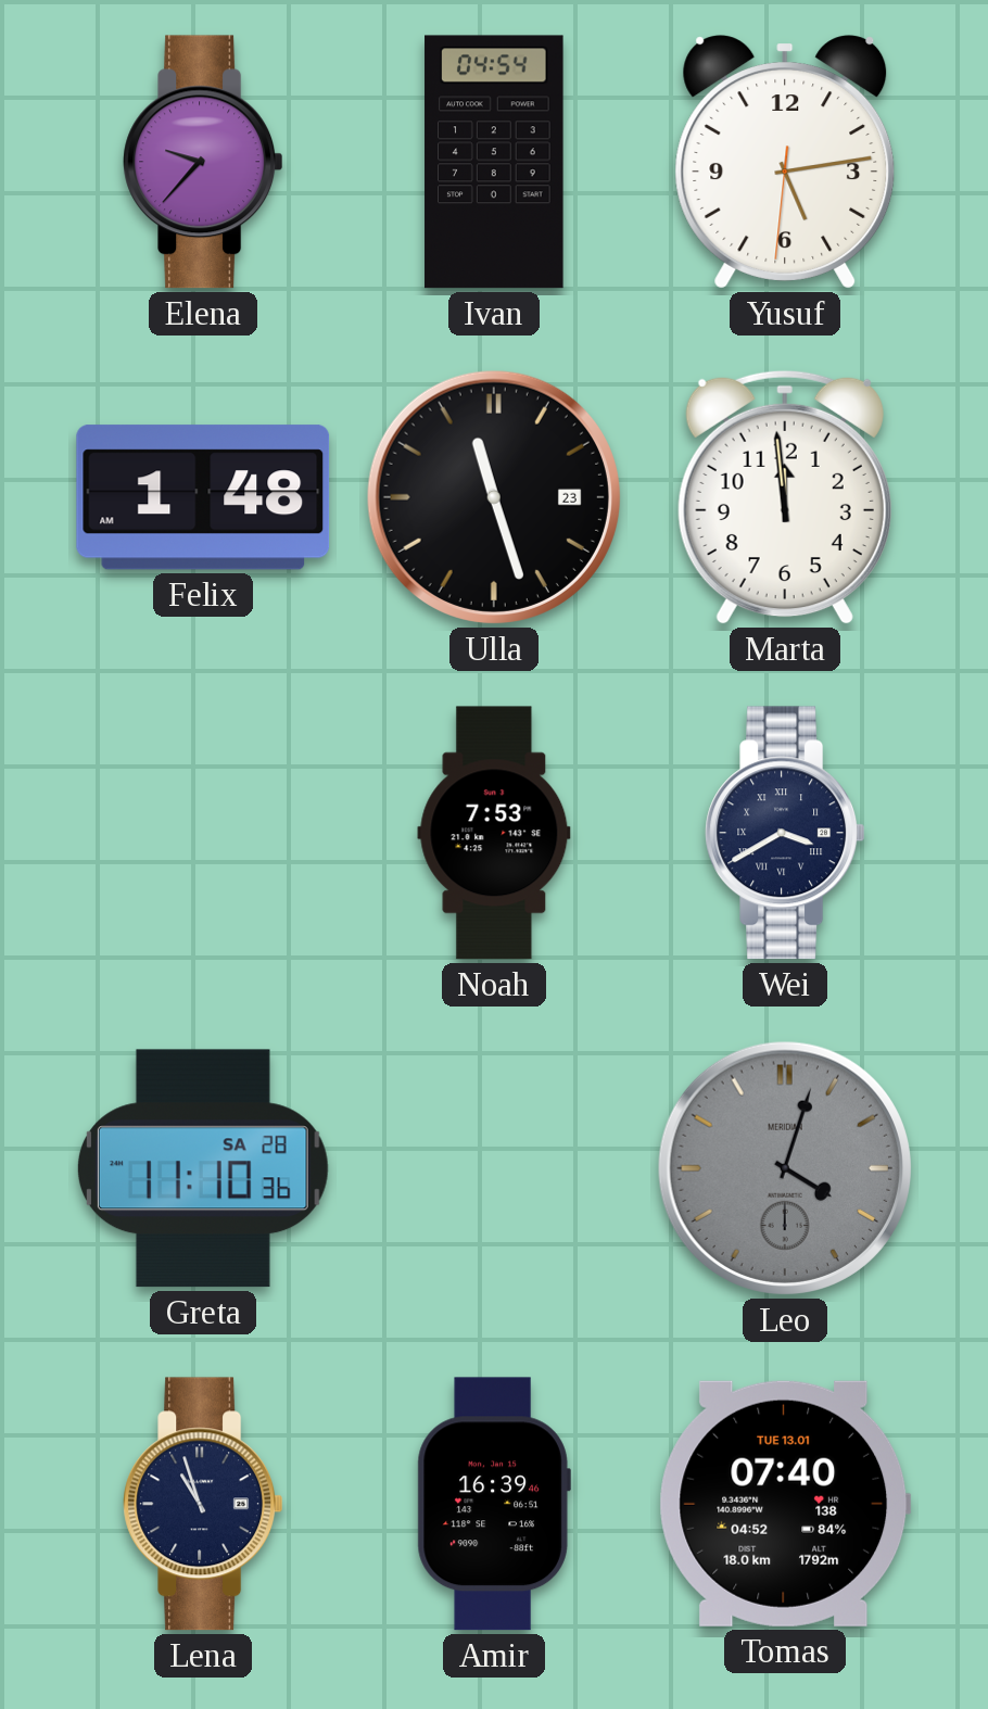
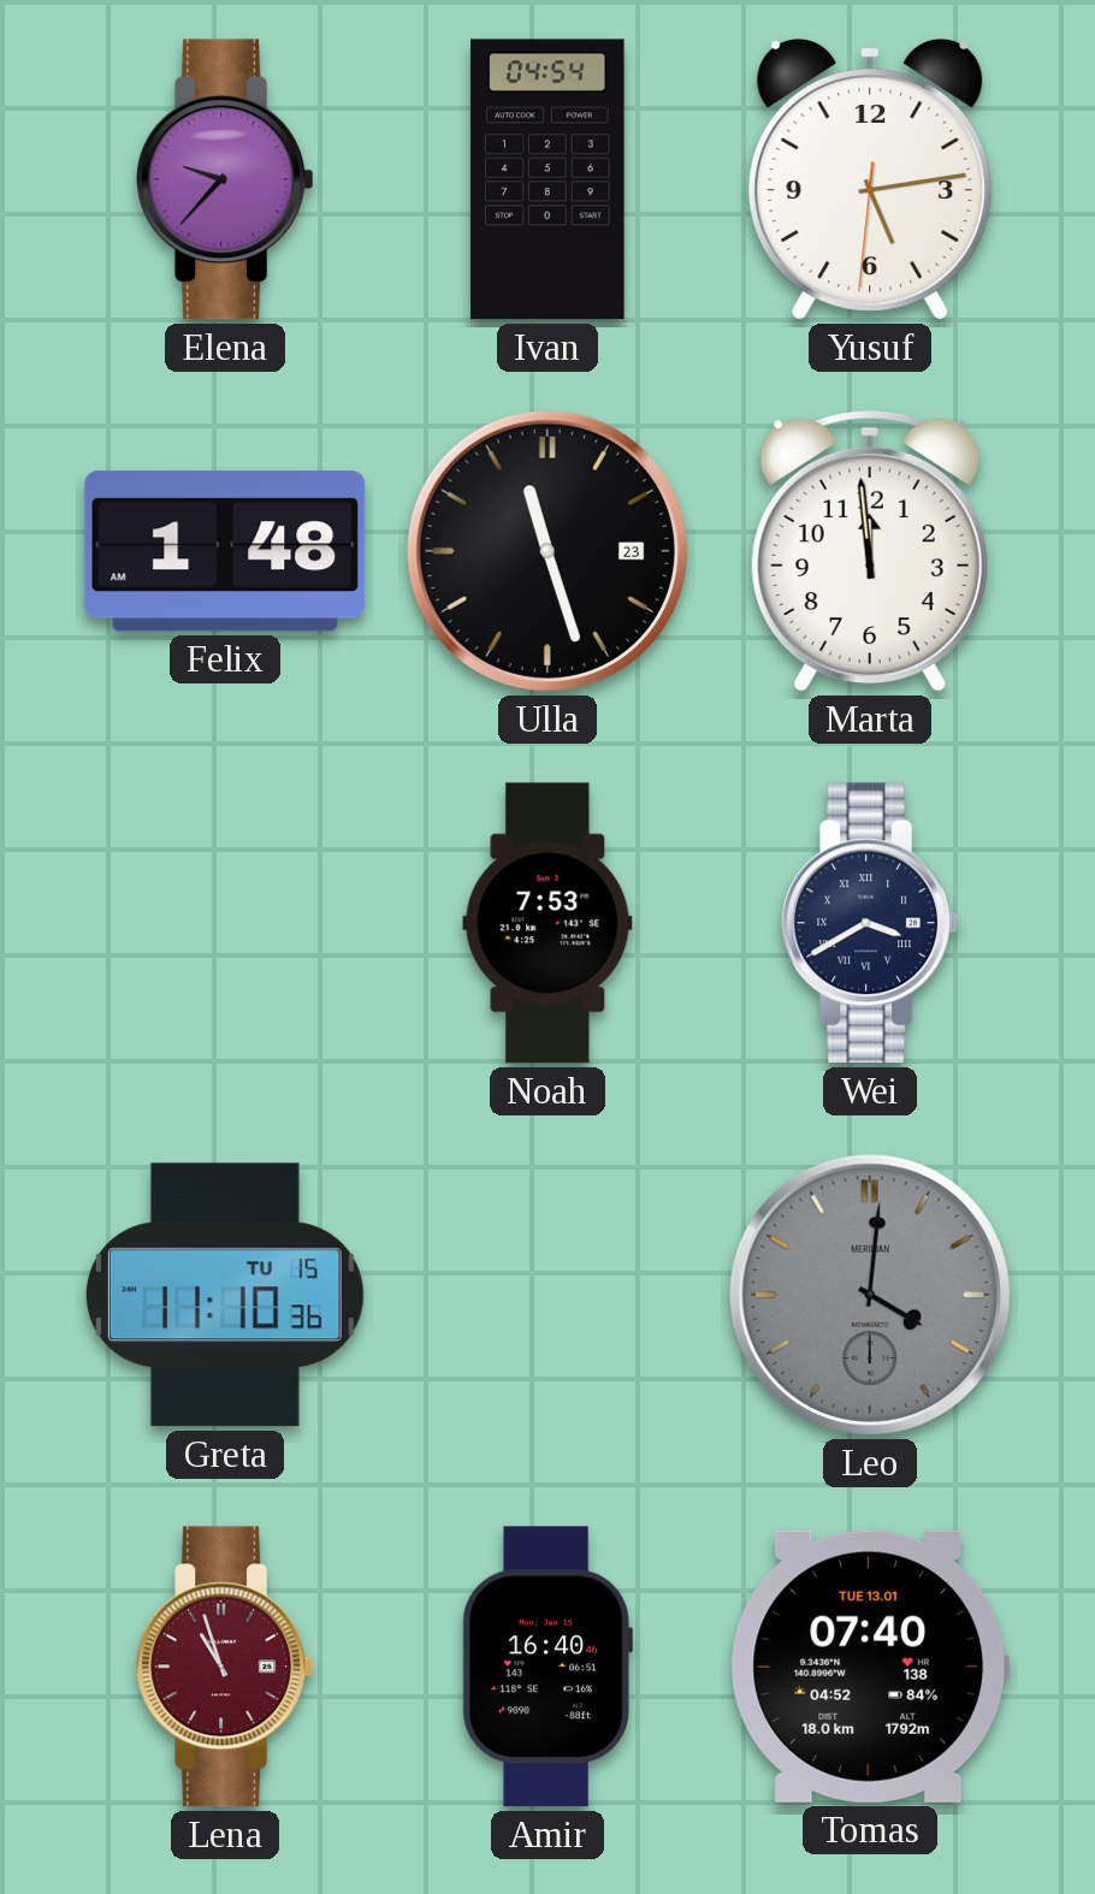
Greta date: SA 28 -> TU 15
Leo: 4:03 -> 4:01
Lena dial: navy -> burgundy
Amir: 16:39 -> 16:40
